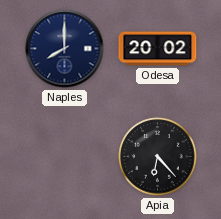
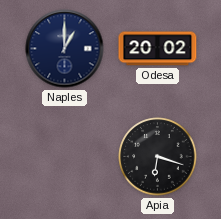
Naples: 8:00 -> 1:00
Apia: 6:23 -> 6:18
